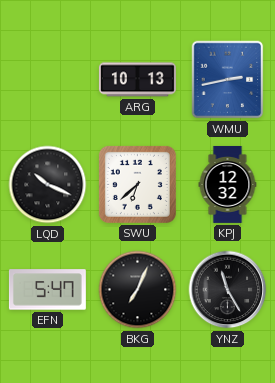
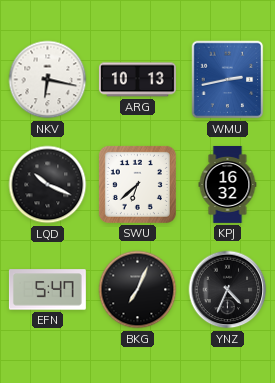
NKV: none -> 6:17
KPJ: 12:32 -> 16:32
YNZ: 11:25 -> 4:34
